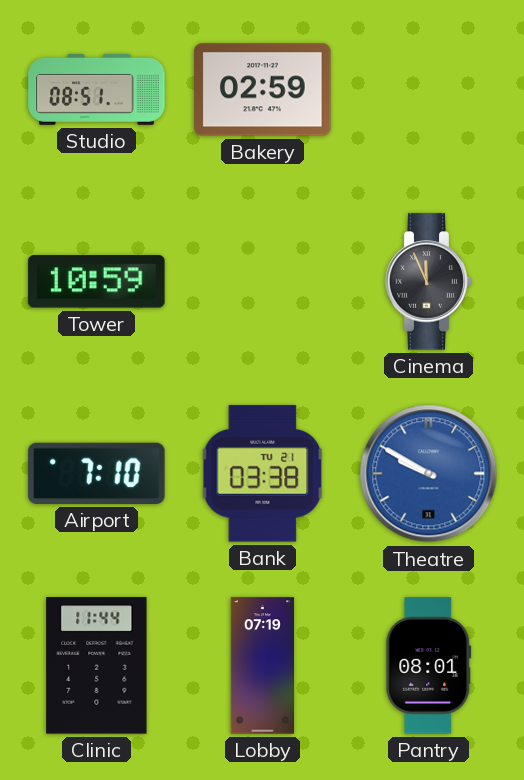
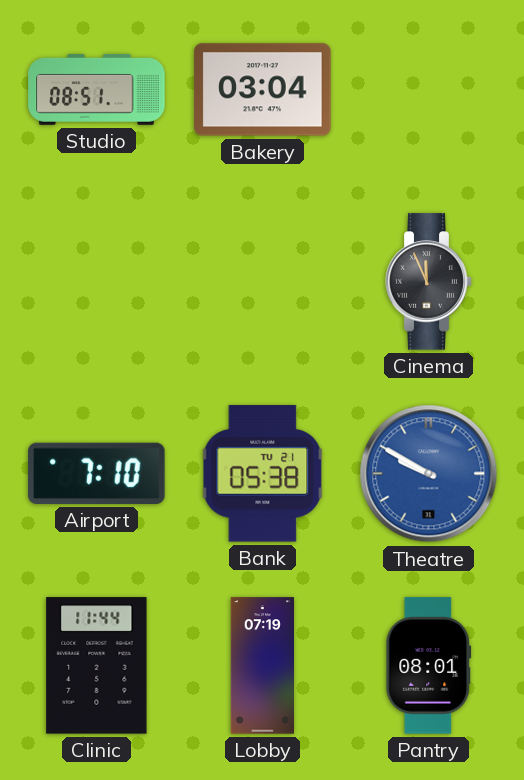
Bakery: 02:59 -> 03:04
Tower: 10:59 -> none
Bank: 03:38 -> 05:38
